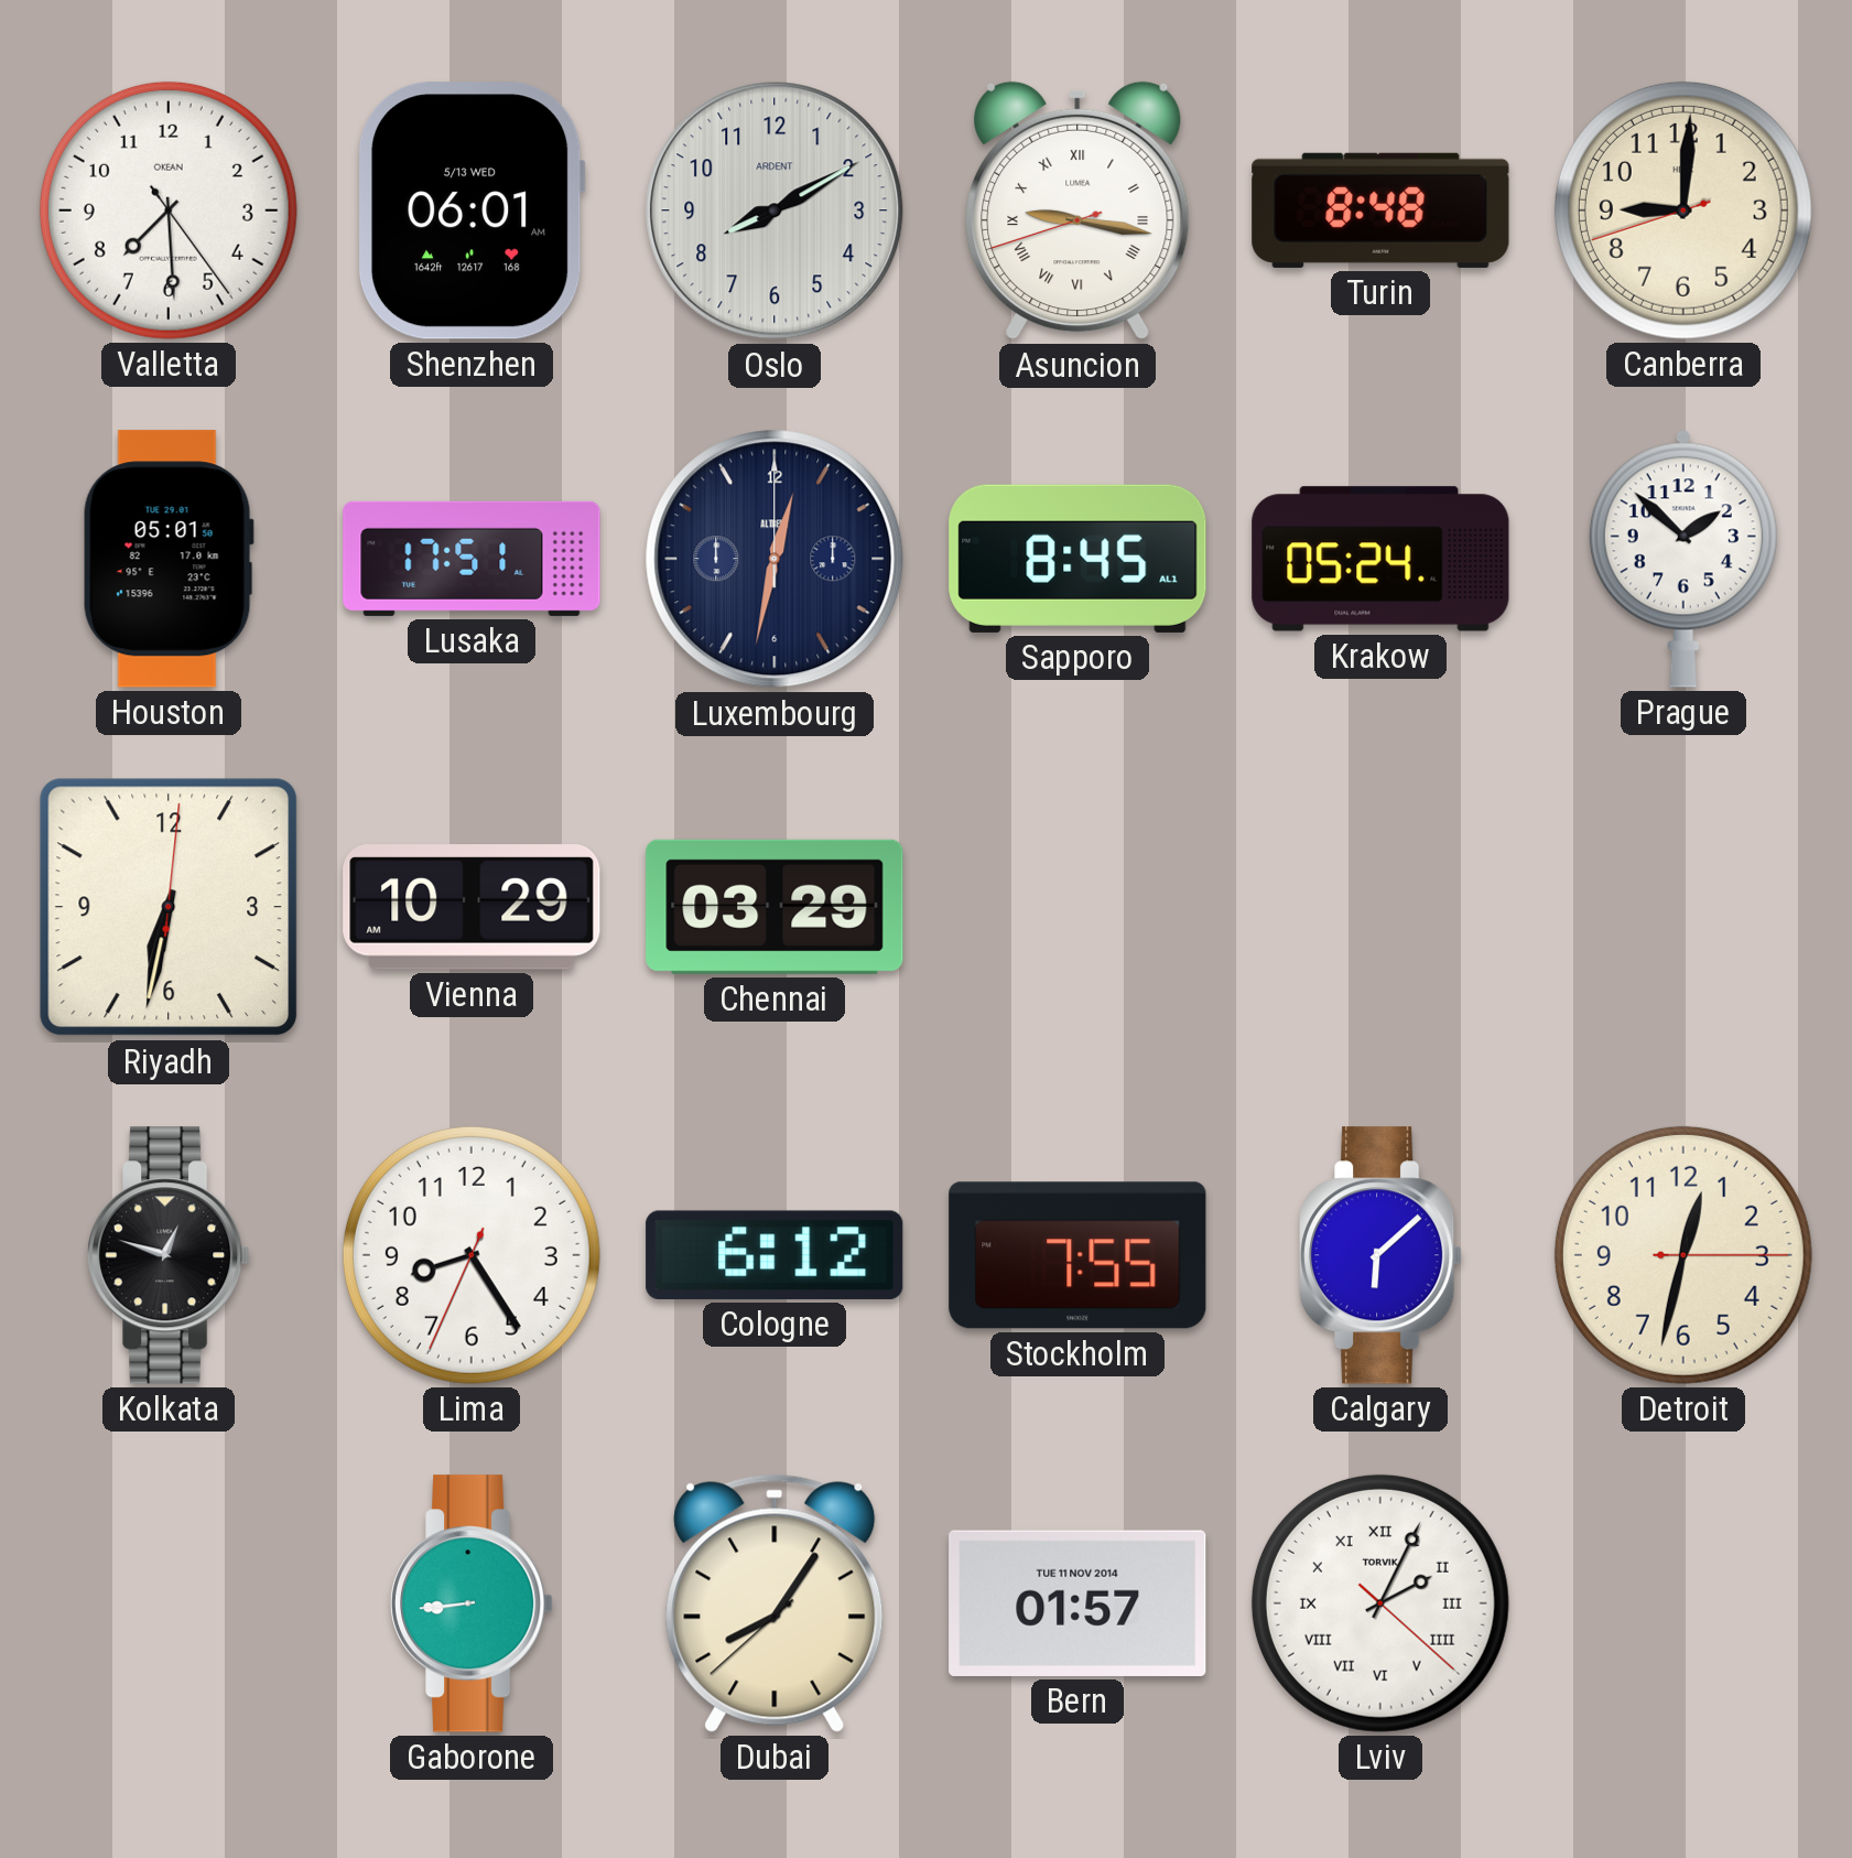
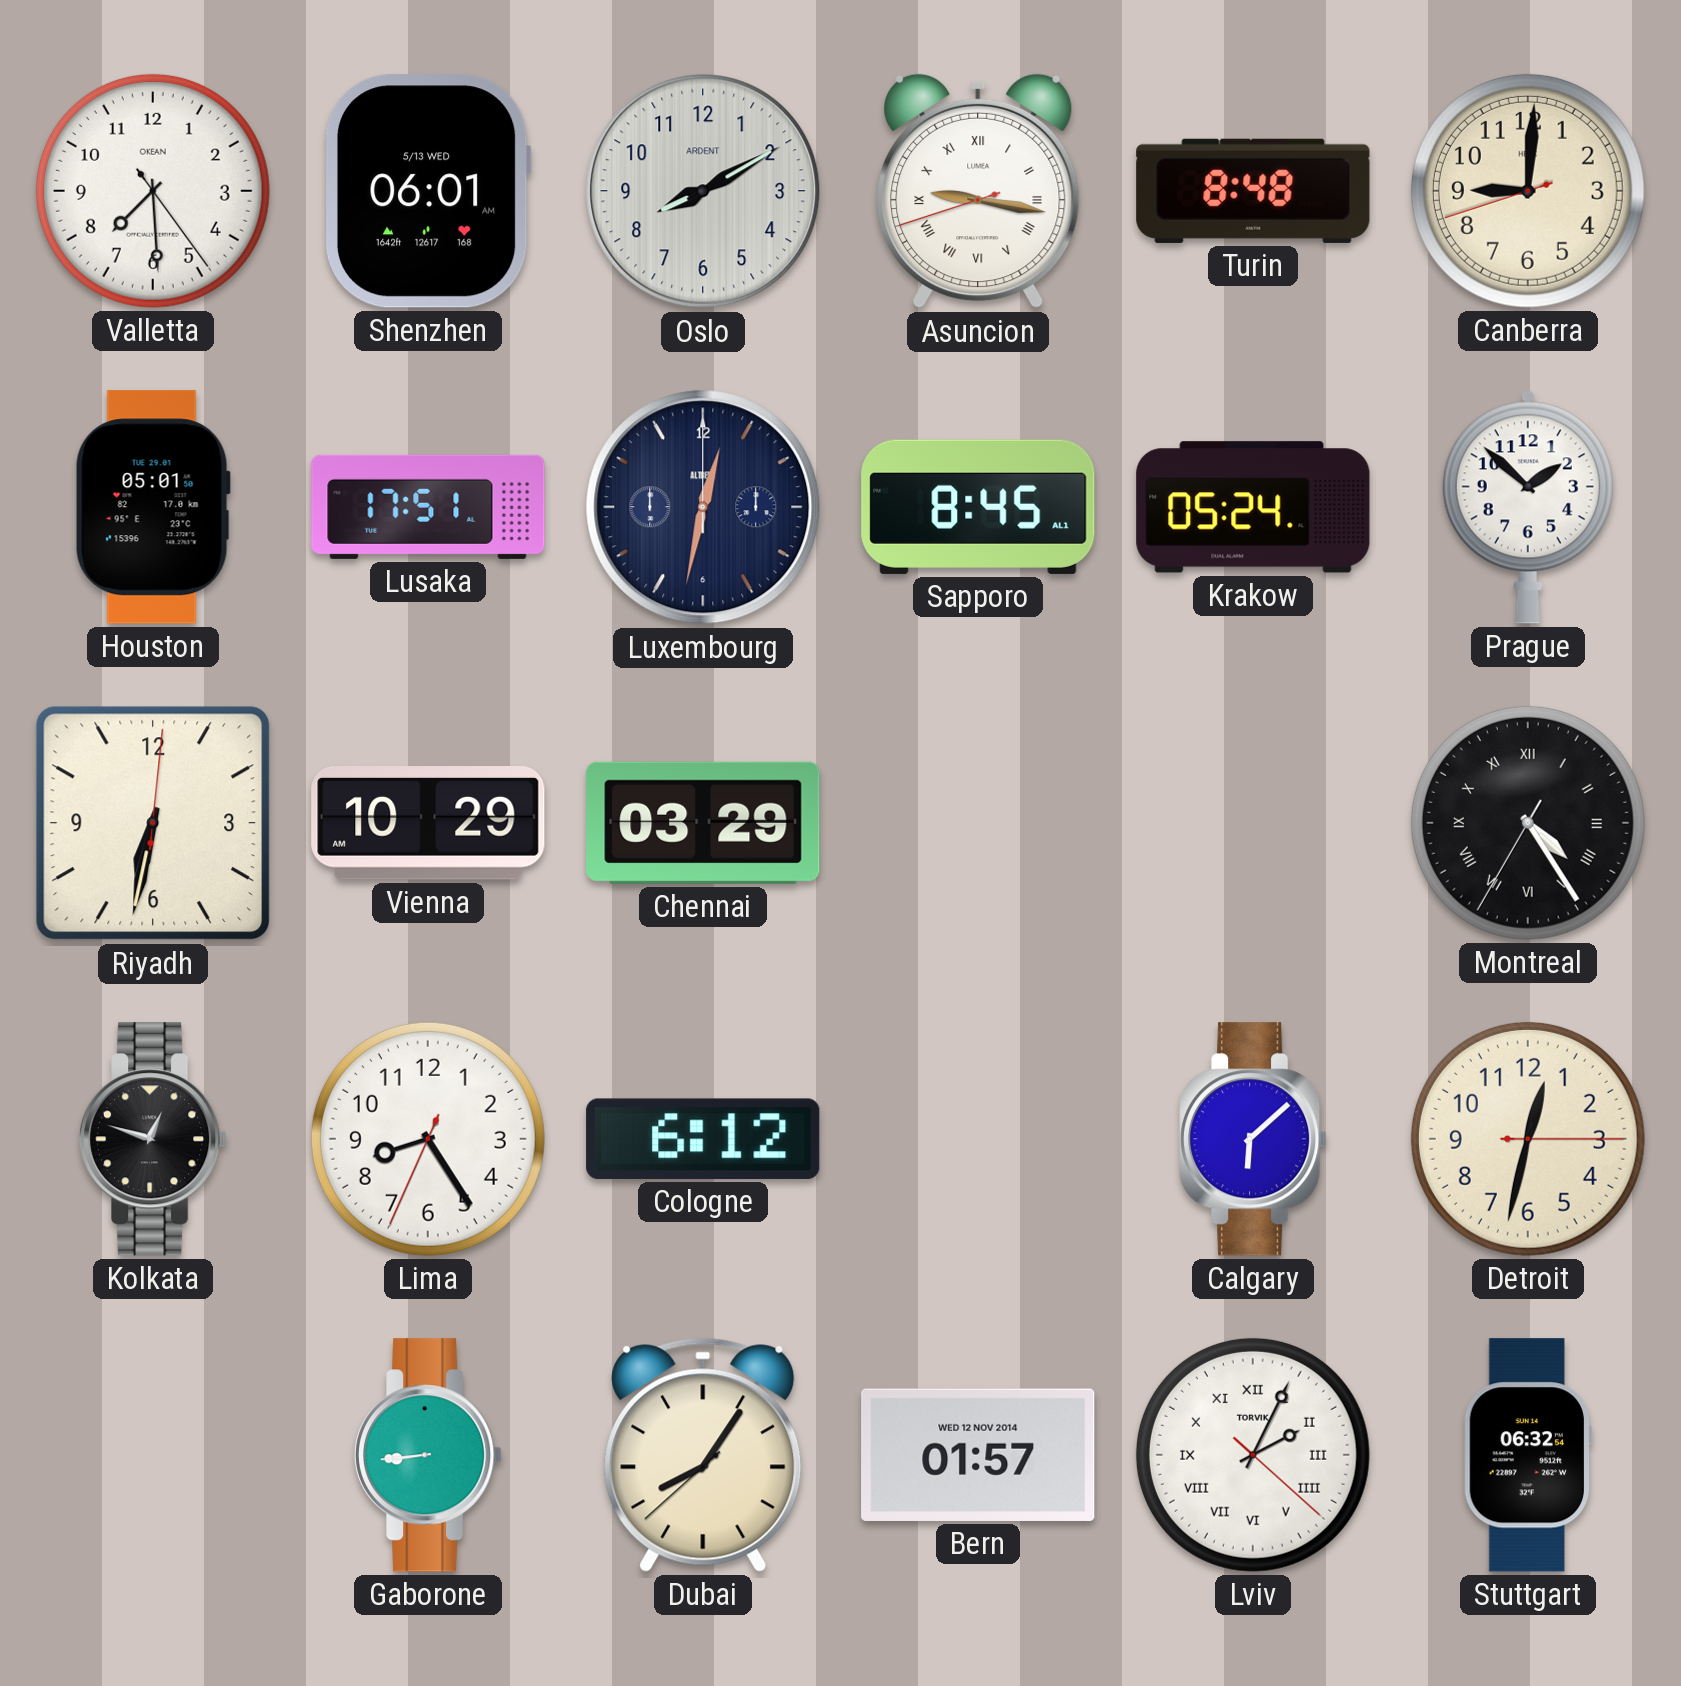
Montreal: none -> 4:24
Stockholm: 7:55 -> none
Bern date: TUE 11 NOV 2014 -> WED 12 NOV 2014
Stuttgart: none -> 06:32
